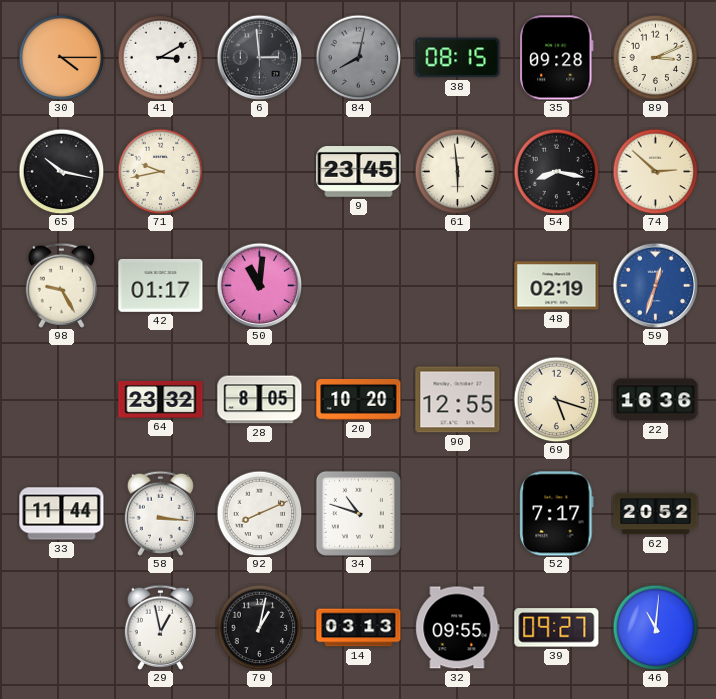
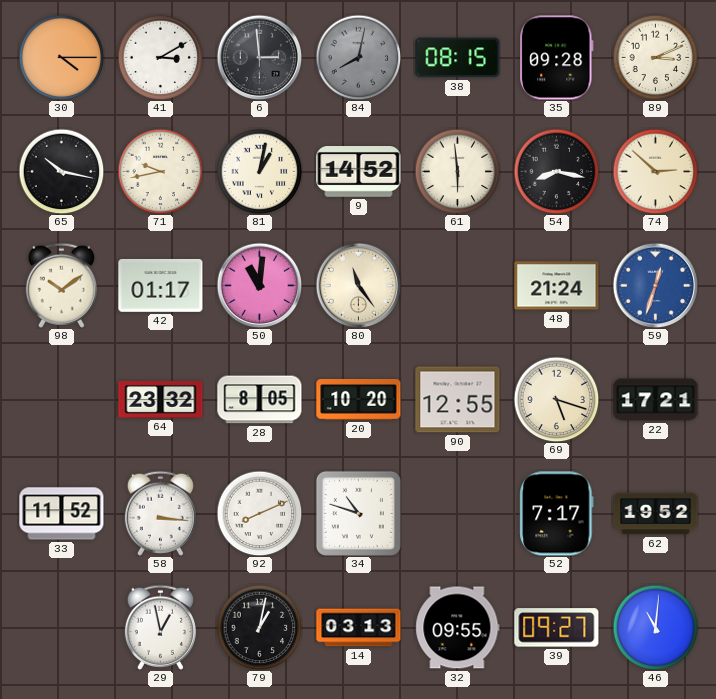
81: none -> 1:02
9: 23:45 -> 14:52
98: 9:25 -> 10:09
80: none -> 11:24
48: 02:19 -> 21:24
22: 16:36 -> 17:21
33: 11:44 -> 11:52
62: 20:52 -> 19:52
